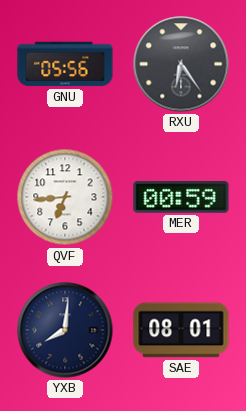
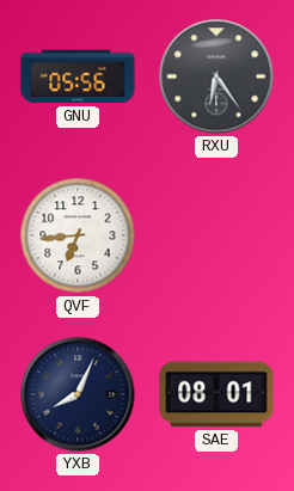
MER: 00:59 -> none
YXB: 8:01 -> 8:04
